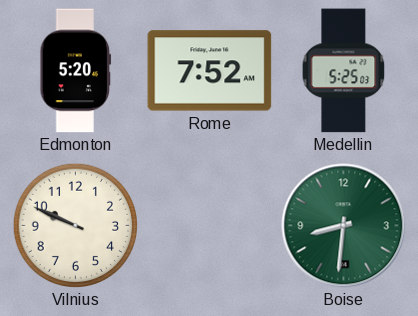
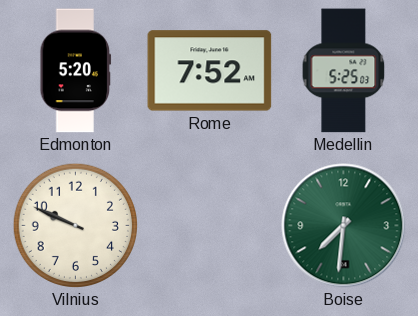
Boise: 8:31 -> 7:31
